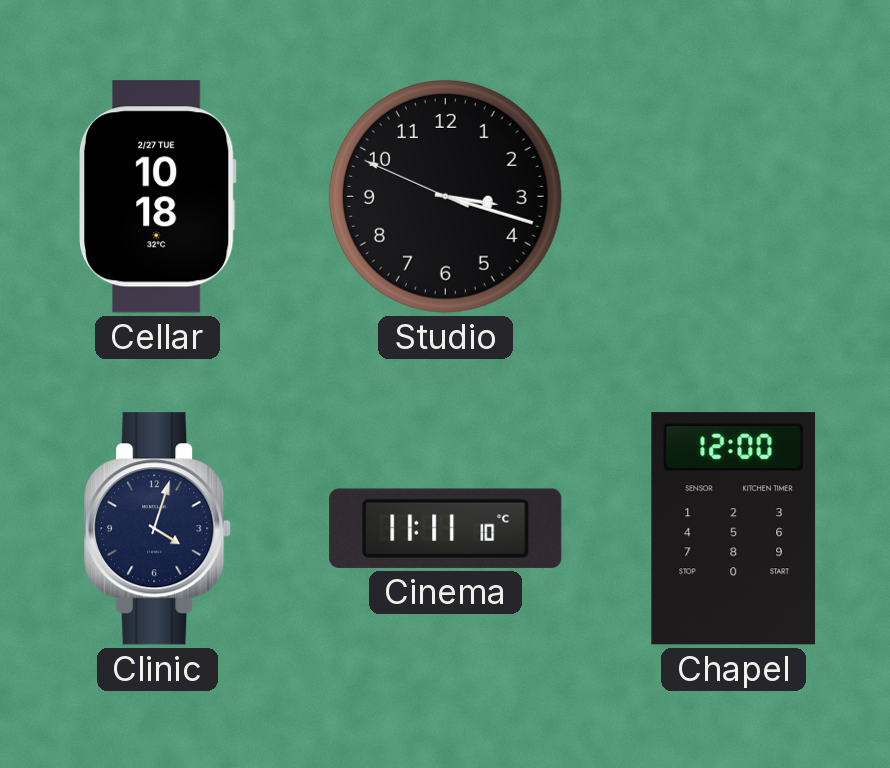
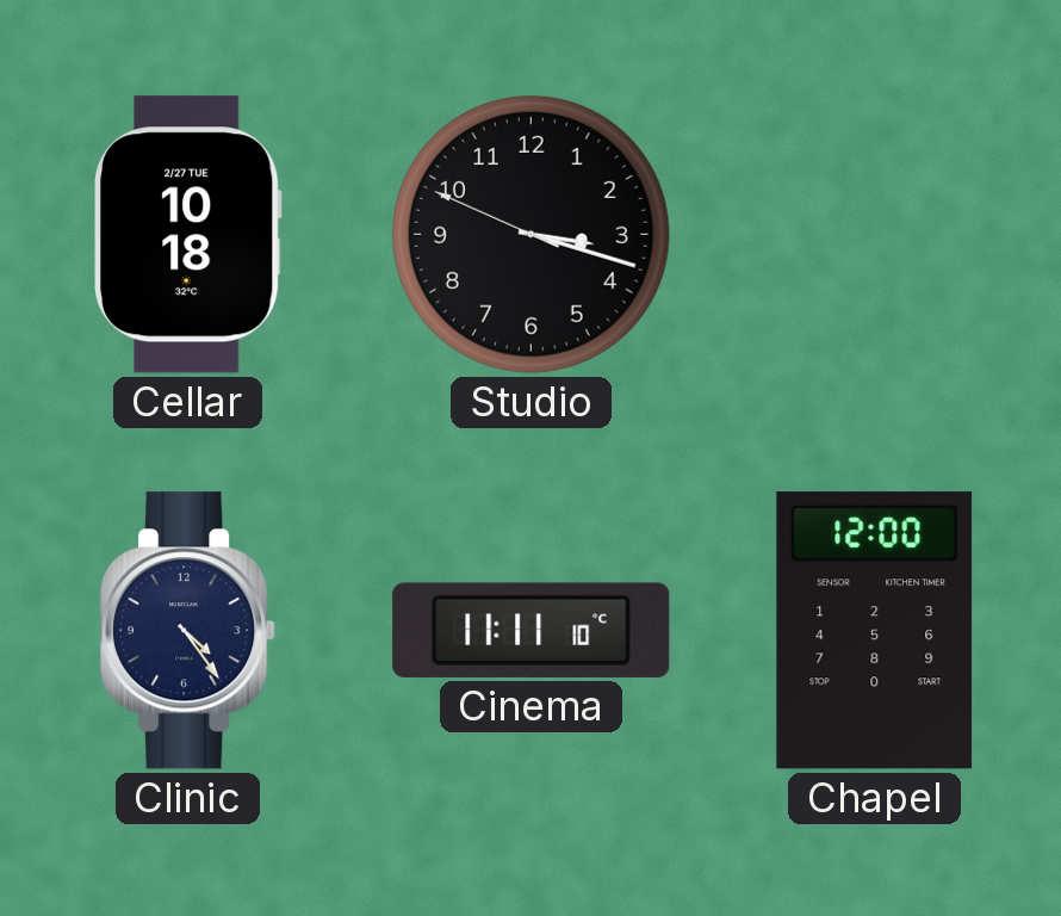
Clinic: 4:03 -> 4:24
